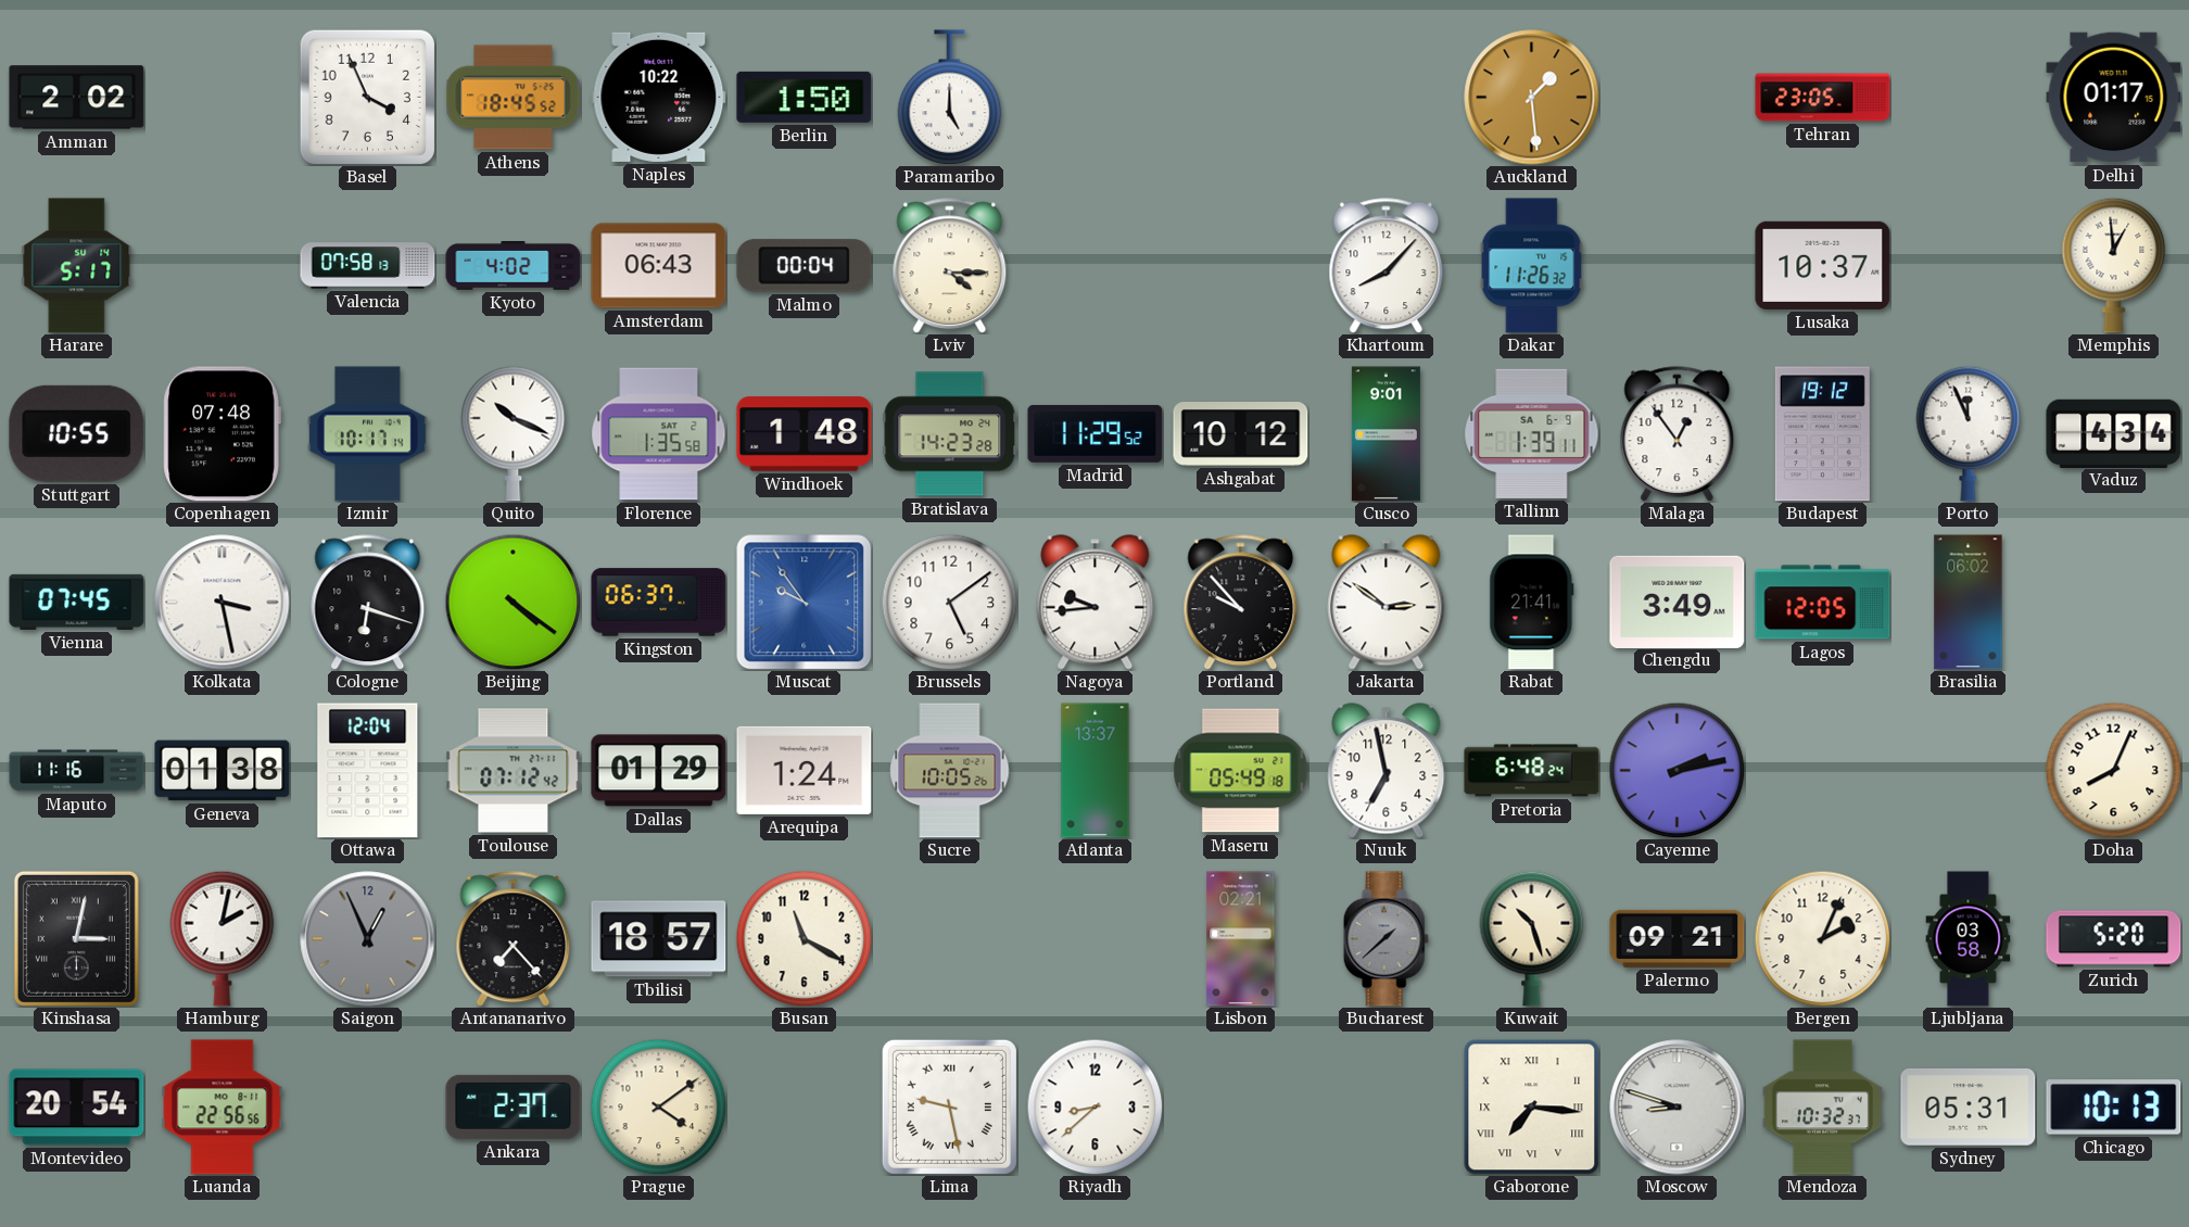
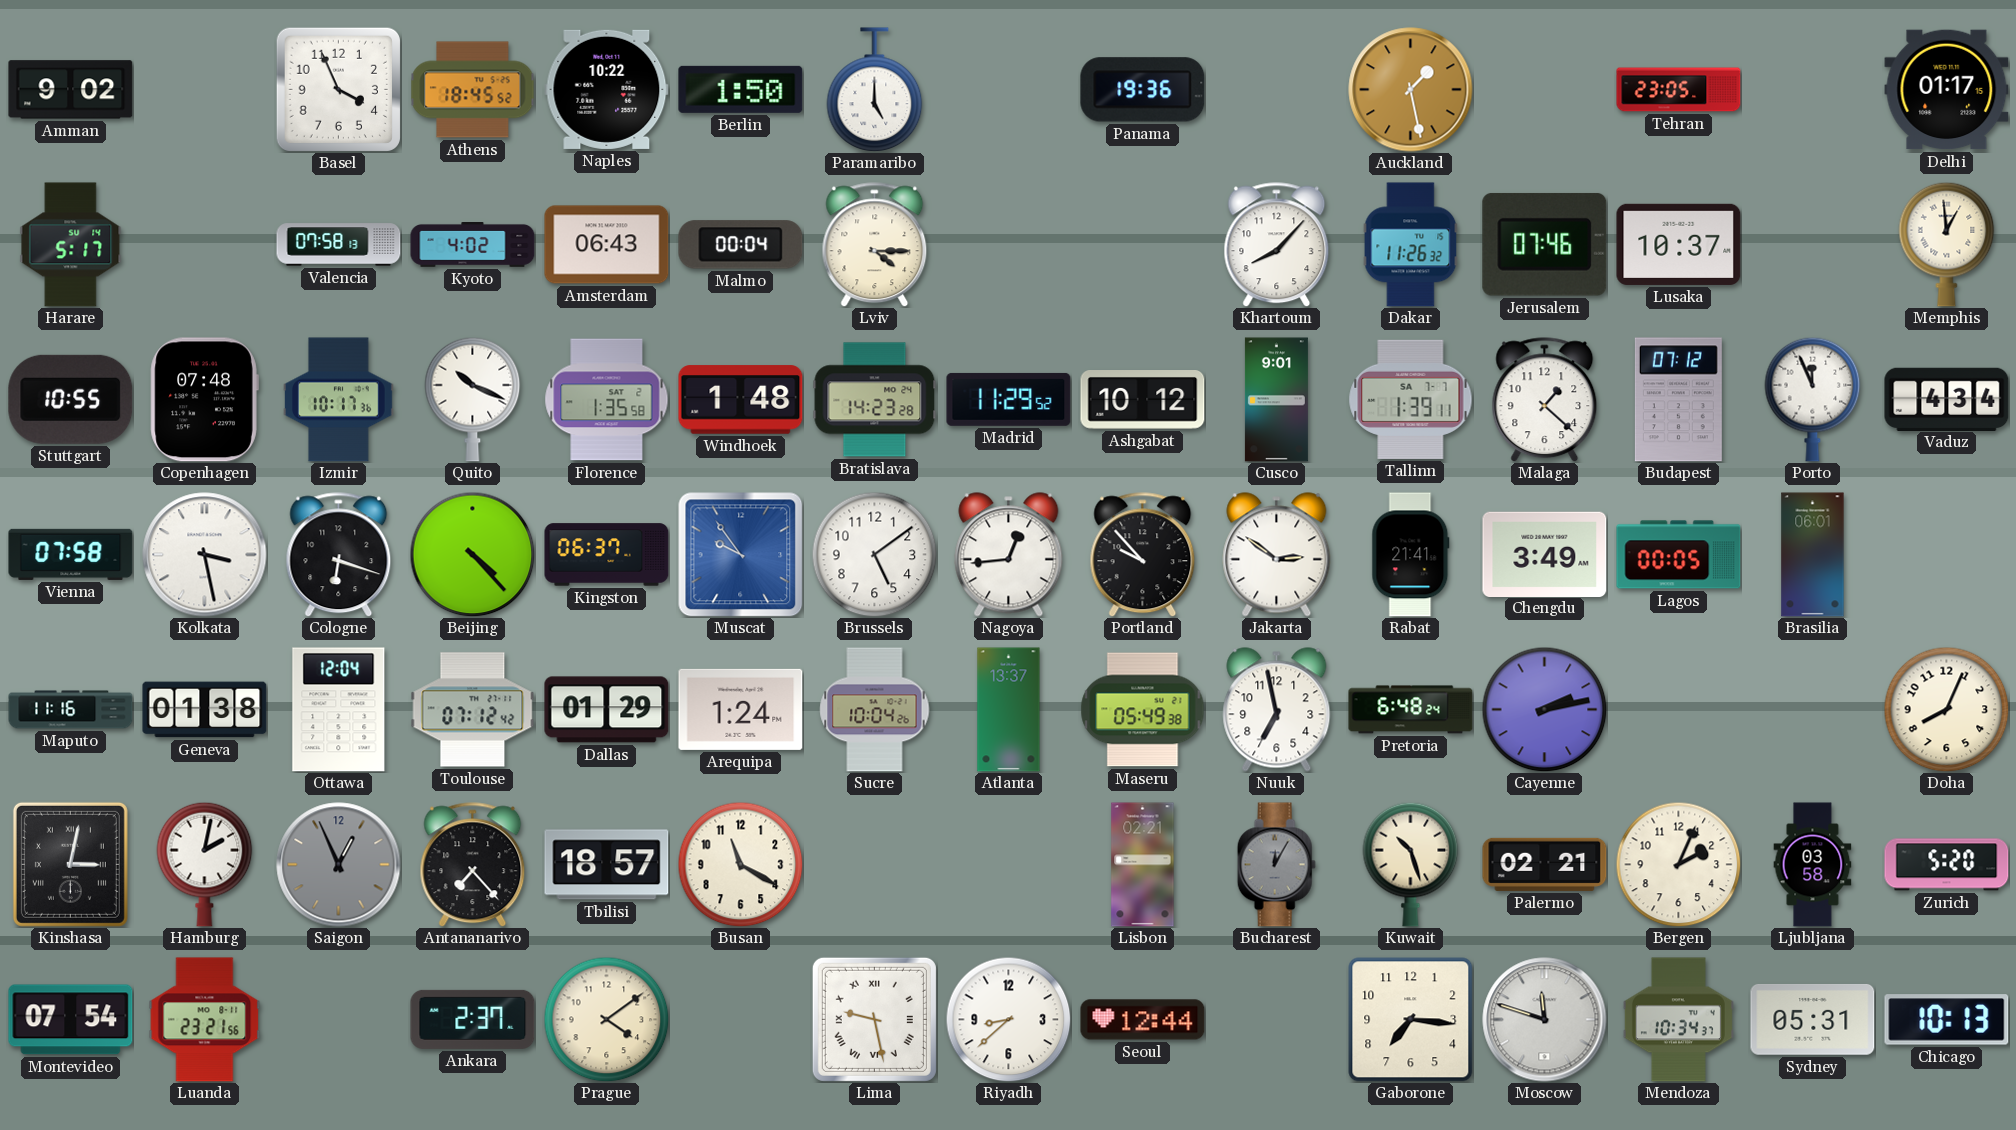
Amman: 2:02 -> 9:02
Panama: none -> 19:36
Auckland: 1:29 -> 1:28
Jerusalem: none -> 07:46
Izmir: 10:17:14 -> 10:17:36
Tallinn date: SA 6-9 -> SA 7-7
Malaga: 12:54 -> 1:22
Budapest: 19:12 -> 07:12
Vienna: 07:45 -> 07:58
Beijing: 4:21 -> 4:23
Nagoya: 9:44 -> 12:44
Lagos: 12:05 -> 00:05
Brasilia: 06:02 -> 06:01
Sucre: 10:05 -> 10:04
Maseru: 05:49:18 -> 05:49:38
Bucharest: 1:38 -> 12:05
Palermo: 09:21 -> 02:21
Montevideo: 20:54 -> 07:54
Luanda: 22:56 -> 23:21
Seoul: none -> 12:44
Gaborone numerals: Roman -> Arabic
Moscow: 8:48 -> 11:48
Mendoza: 10:32 -> 10:34
